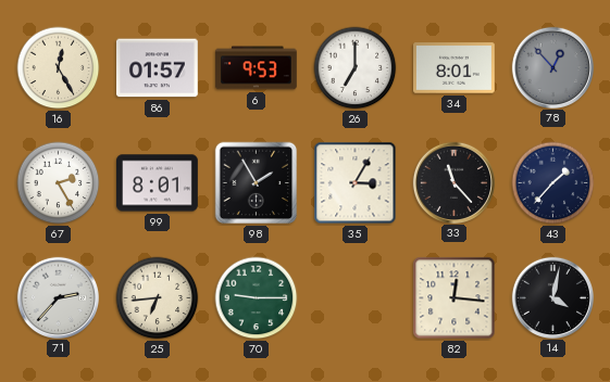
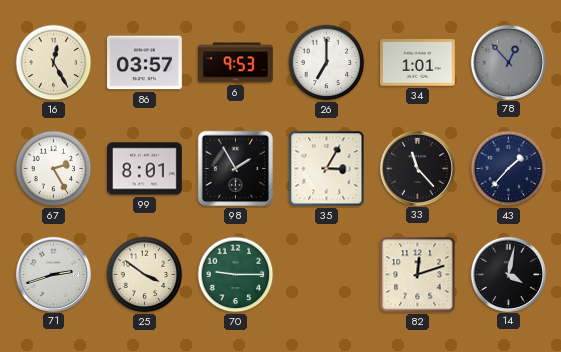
86: 01:57 -> 03:57
34: 8:01 -> 1:01
71: 2:37 -> 2:42
25: 6:44 -> 3:51
82: 12:16 -> 12:12
